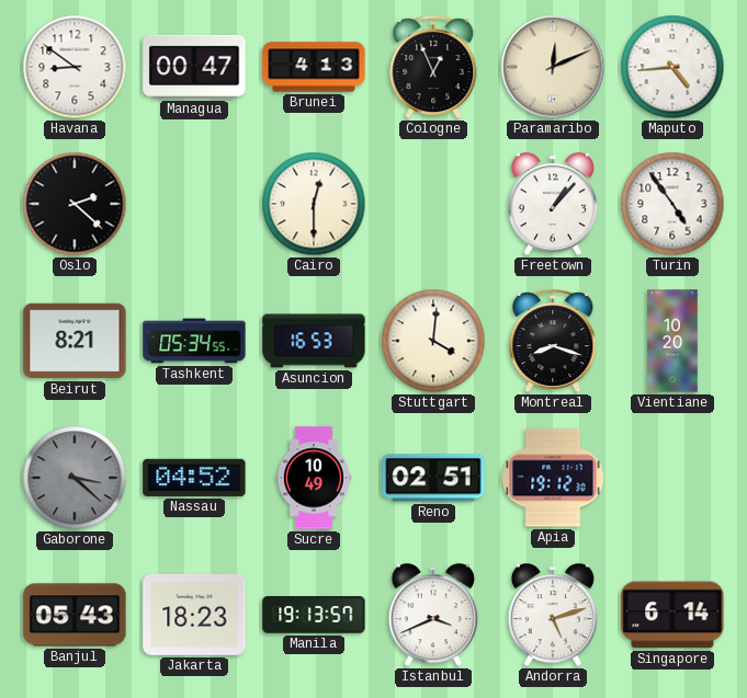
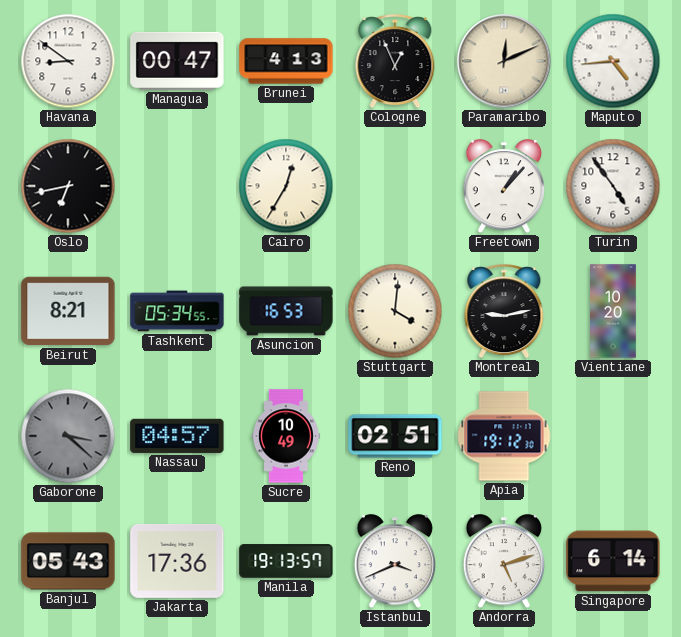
Oslo: 2:22 -> 6:43
Cairo: 12:30 -> 12:35
Montreal: 8:18 -> 9:13
Nassau: 04:52 -> 04:57
Jakarta: 18:23 -> 17:36
